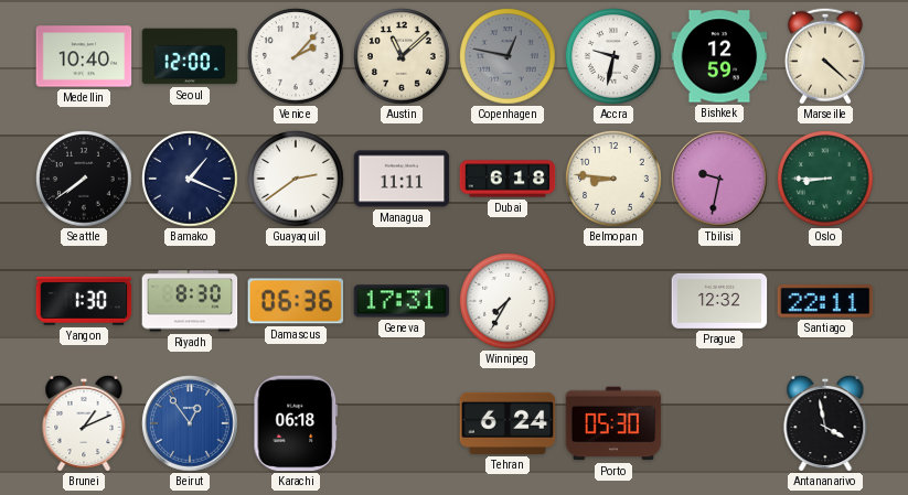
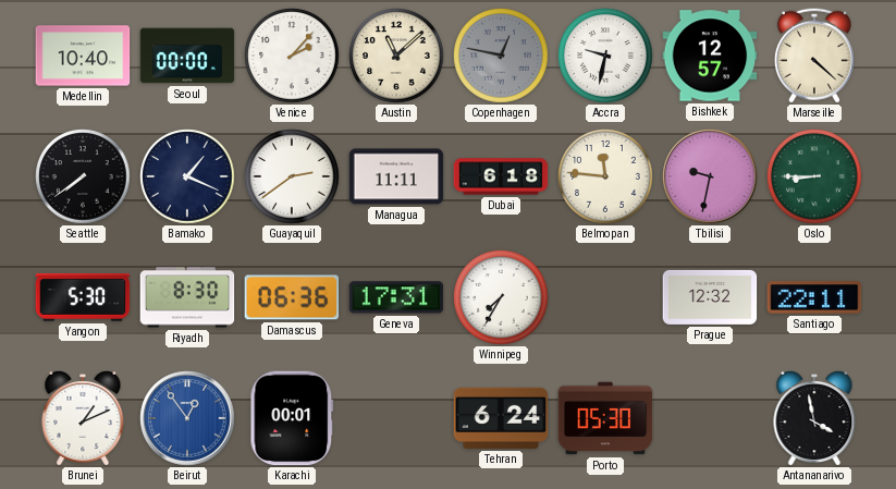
Seoul: 12:00 -> 00:00
Bishkek: 12:59 -> 12:57
Belmopan: 8:46 -> 11:46
Yangon: 1:30 -> 5:30
Karachi: 06:18 -> 00:01
